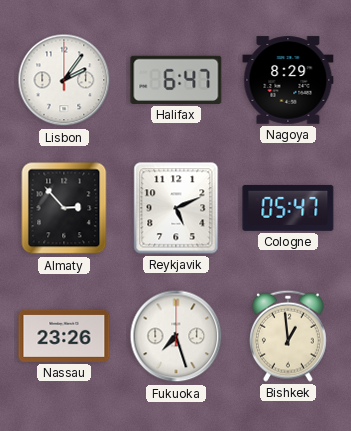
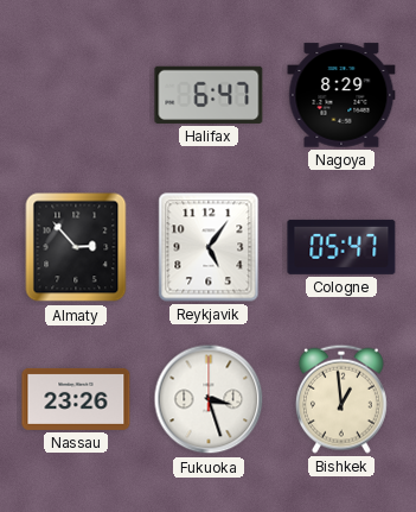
Lisbon: 2:06 -> none
Reykjavik: 5:11 -> 5:06
Fukuoka: 7:27 -> 3:27
